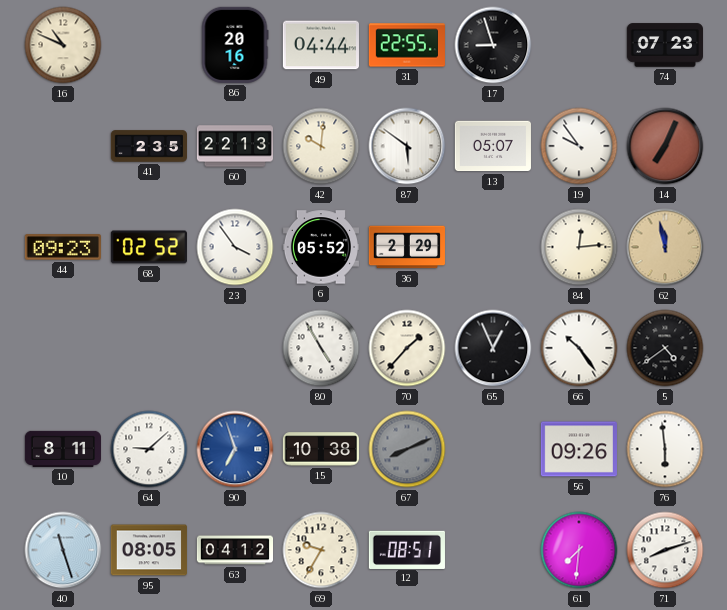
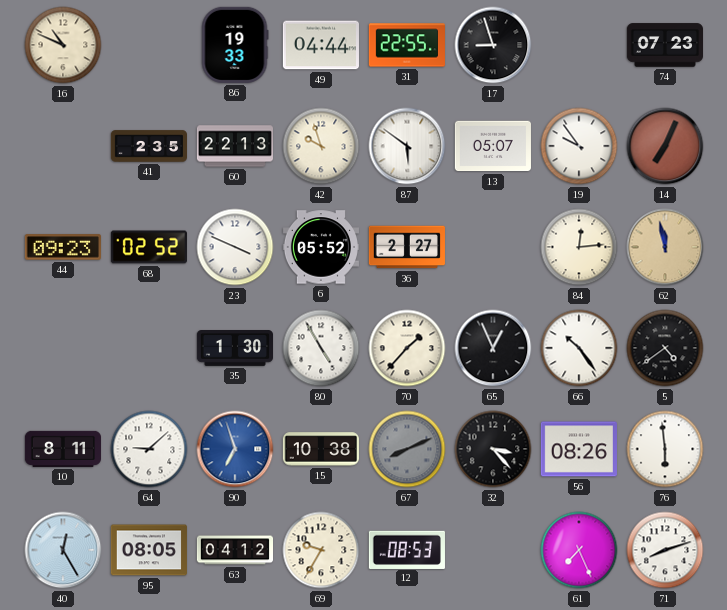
86: 20:16 -> 19:33
42: 10:01 -> 9:57
23: 3:54 -> 3:49
36: 2:29 -> 2:27
35: none -> 1:30
32: none -> 3:23
56: 09:26 -> 08:26
40: 11:27 -> 12:25
12: 08:51 -> 08:53
61: 7:31 -> 7:26
